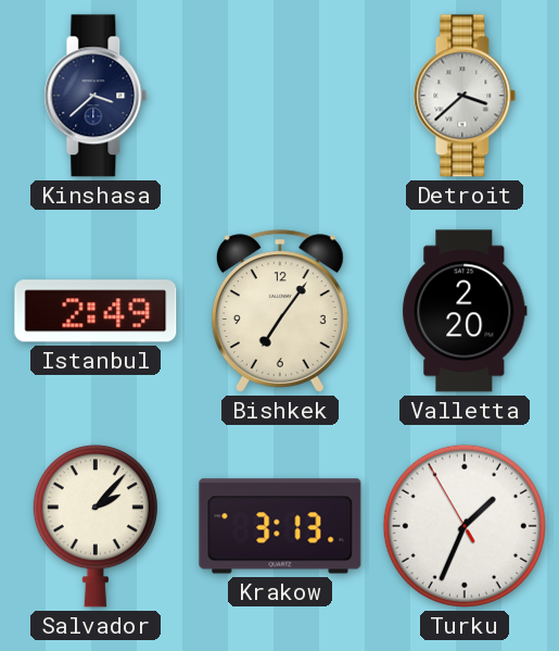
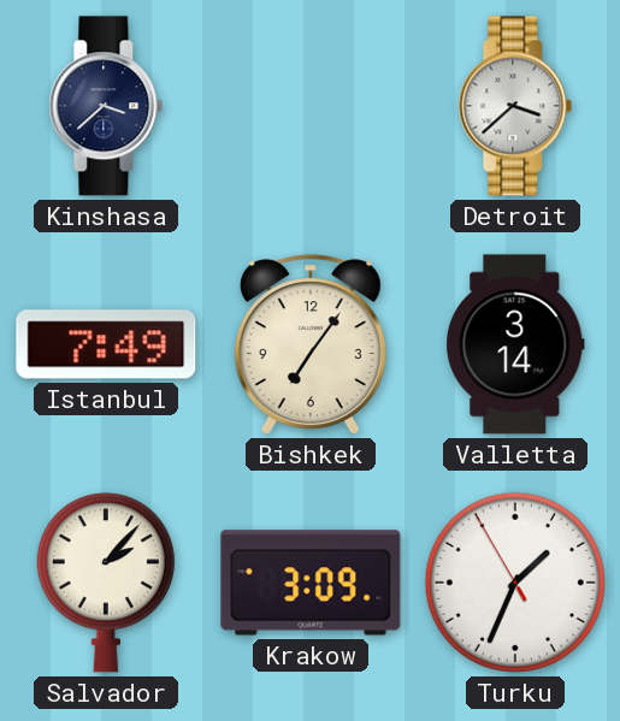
Istanbul: 2:49 -> 7:49
Valletta: 2:20 -> 3:14
Krakow: 3:13 -> 3:09
